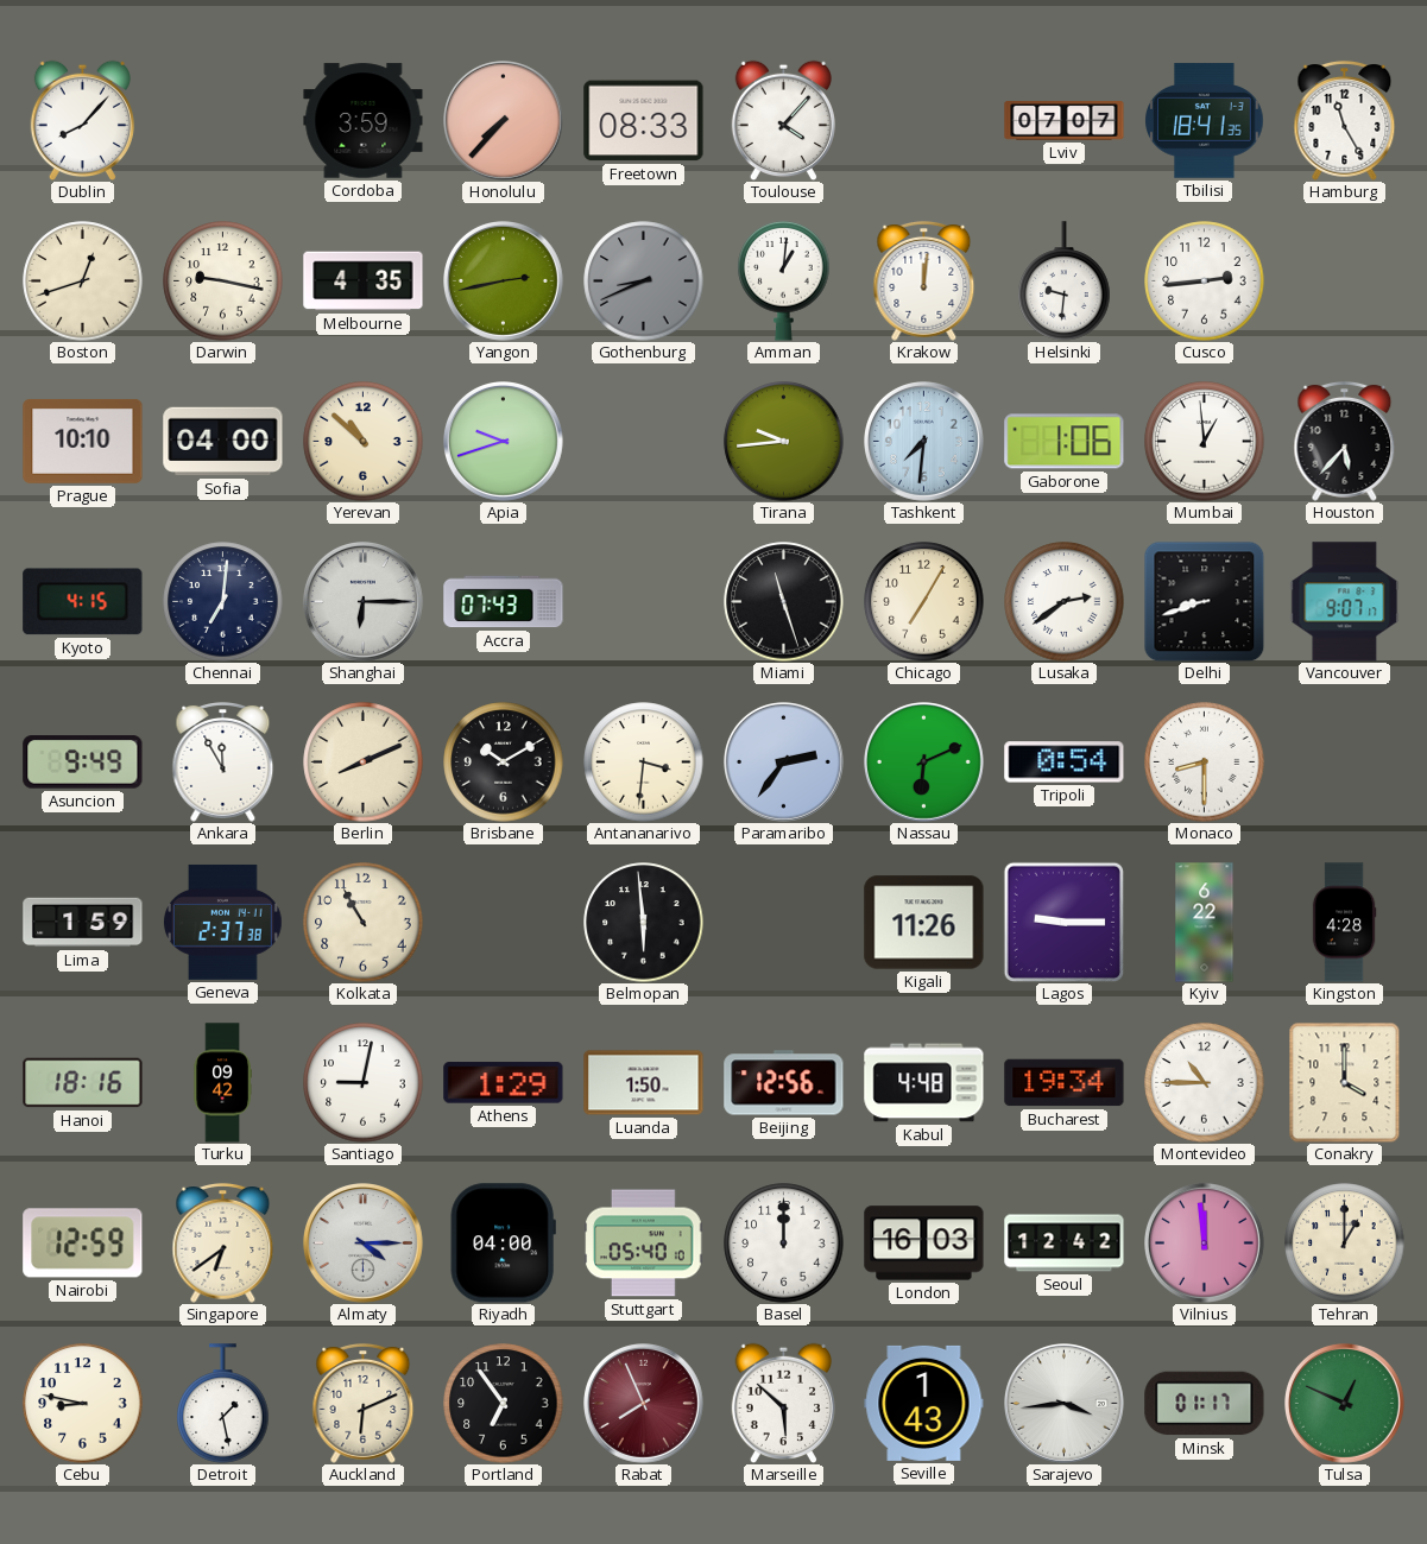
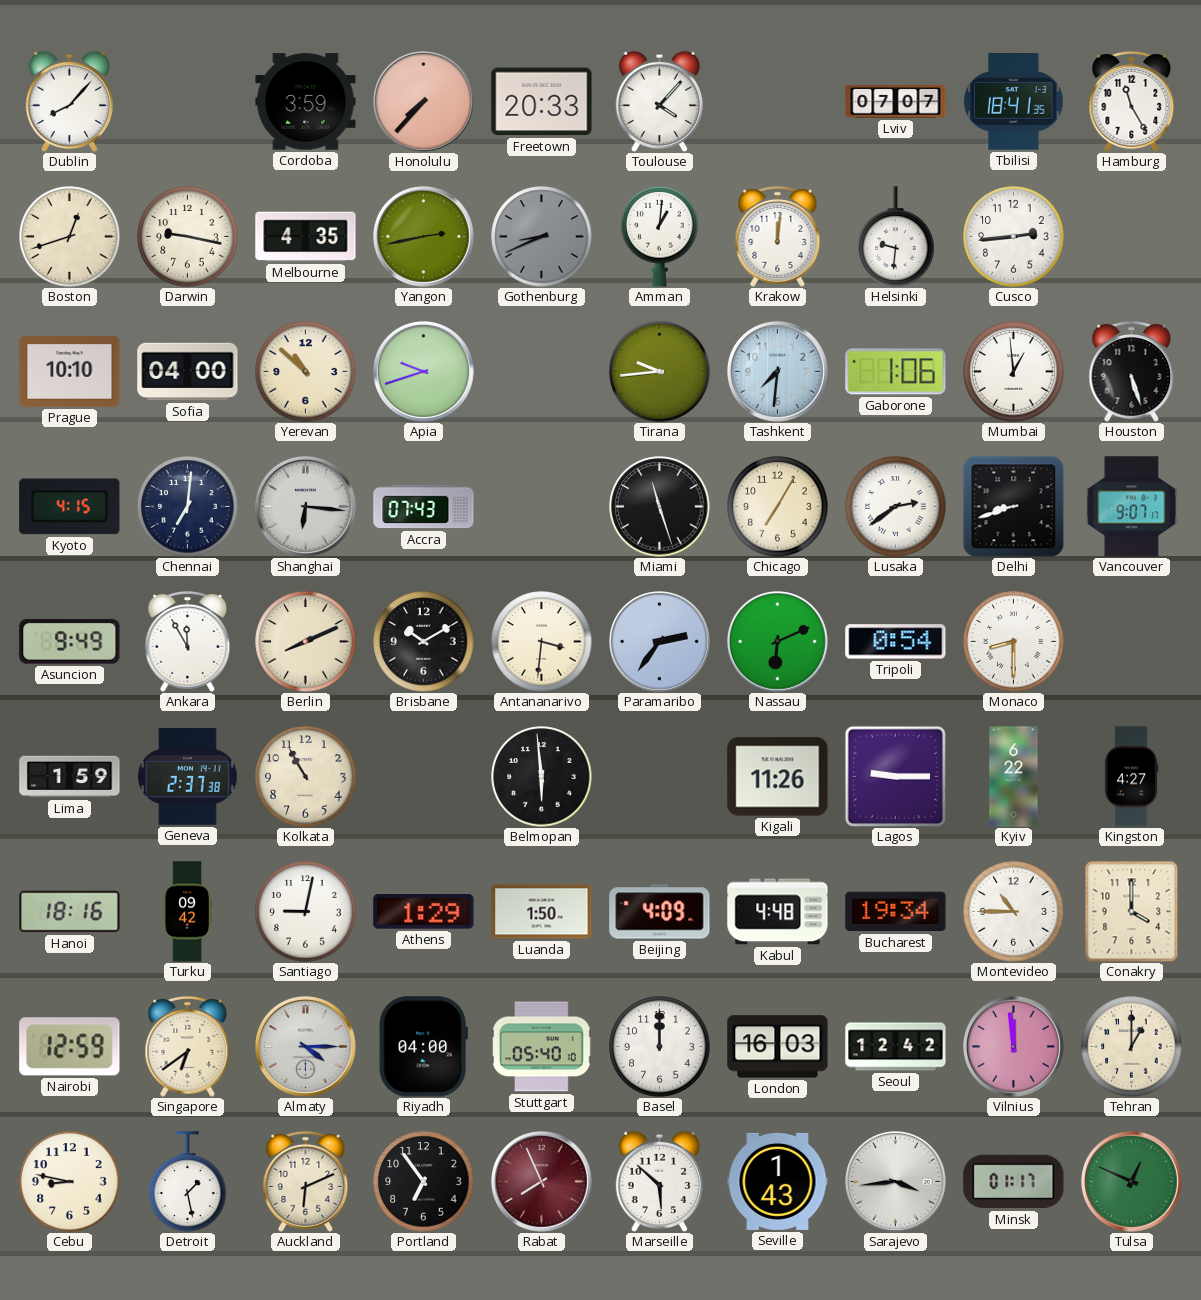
Freetown: 08:33 -> 20:33
Houston: 5:37 -> 5:27
Shanghai: 6:15 -> 6:16
Kingston: 4:28 -> 4:27
Beijing: 12:56 -> 4:09
